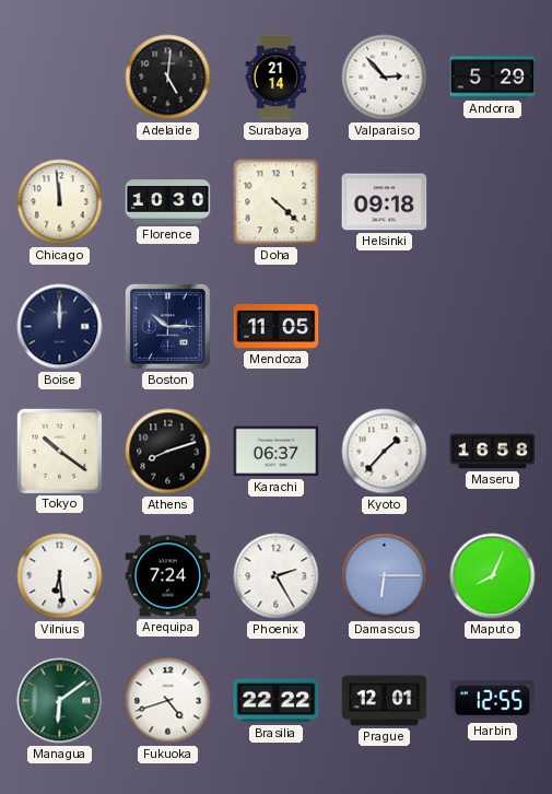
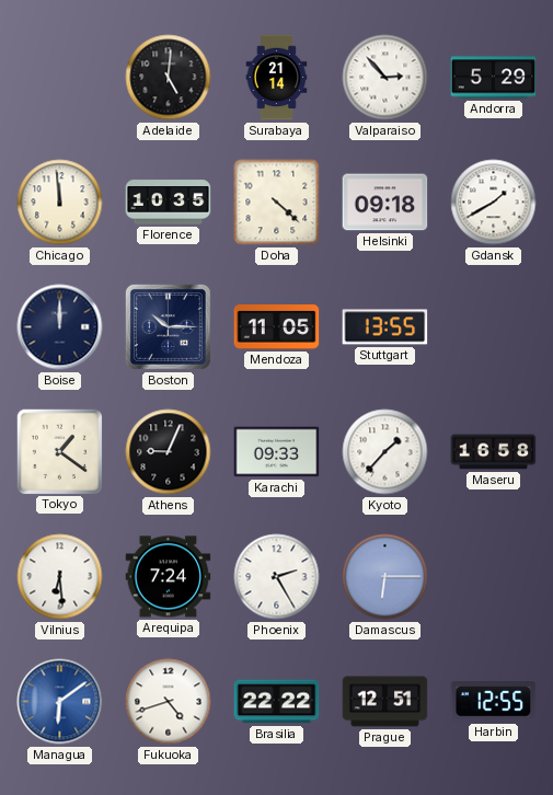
Florence: 10:30 -> 10:35
Gdansk: none -> 1:40
Stuttgart: none -> 13:55
Tokyo: 10:21 -> 1:21
Athens: 8:12 -> 9:04
Karachi: 06:37 -> 09:33
Maputo: 8:04 -> none
Managua dial: green -> blue
Prague: 12:01 -> 12:51
